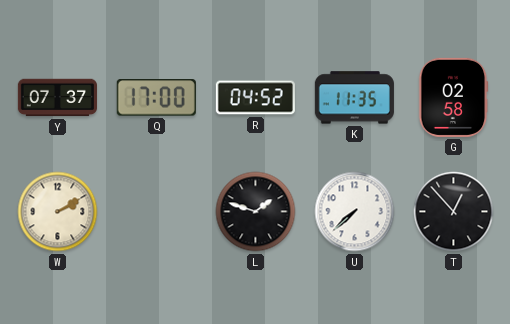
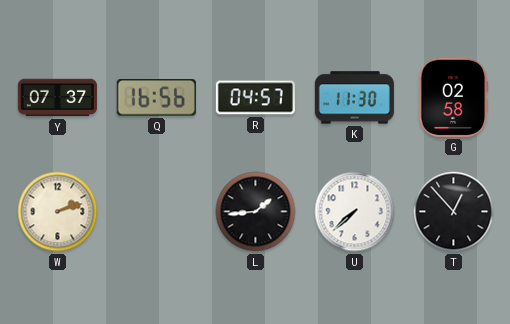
Q: 17:00 -> 16:56
R: 04:52 -> 04:57
K: 11:35 -> 11:30
W: 2:10 -> 2:12
L: 1:48 -> 1:44
